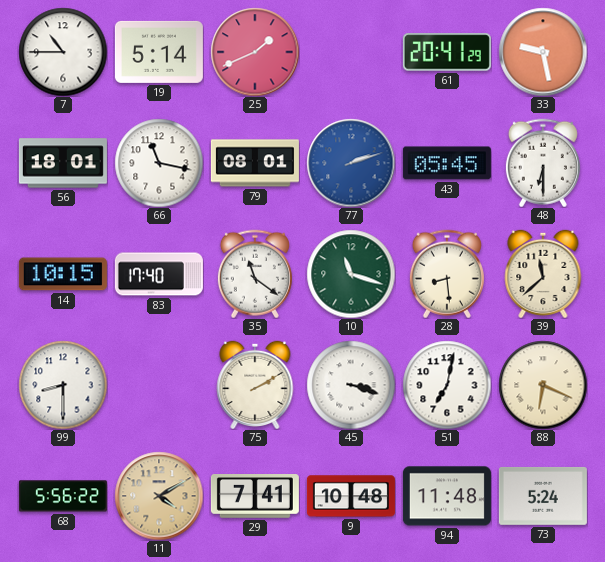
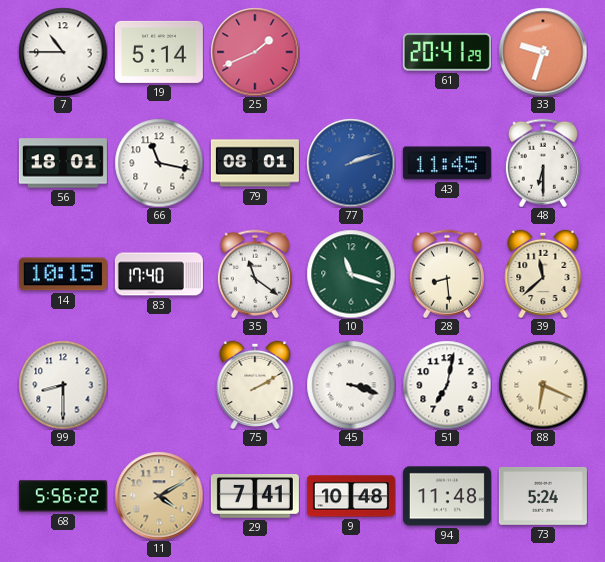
33: 9:28 -> 9:33
43: 05:45 -> 11:45
